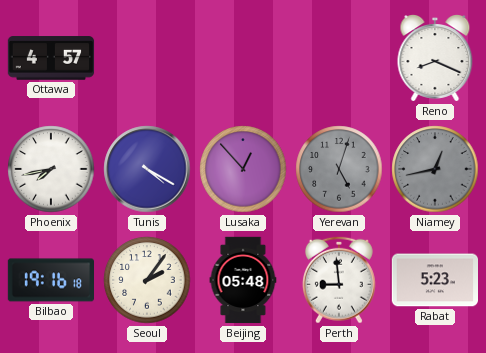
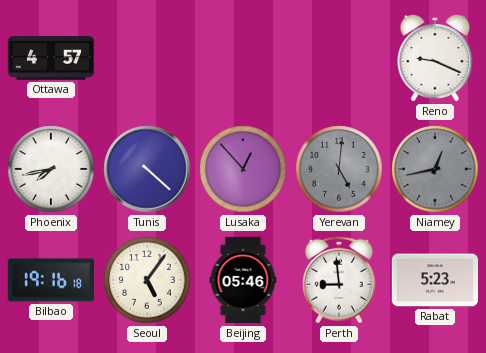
Reno: 8:19 -> 9:19
Tunis: 4:20 -> 4:22
Yerevan: 5:03 -> 5:01
Seoul: 2:06 -> 5:06
Beijing: 05:48 -> 05:46
